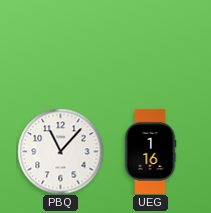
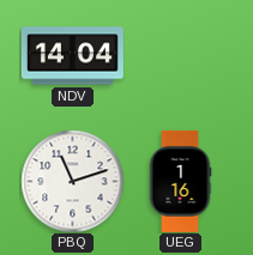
NDV: none -> 14:04
PBQ: 11:07 -> 11:12
